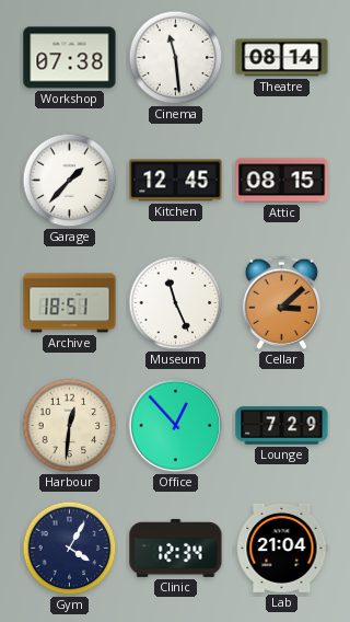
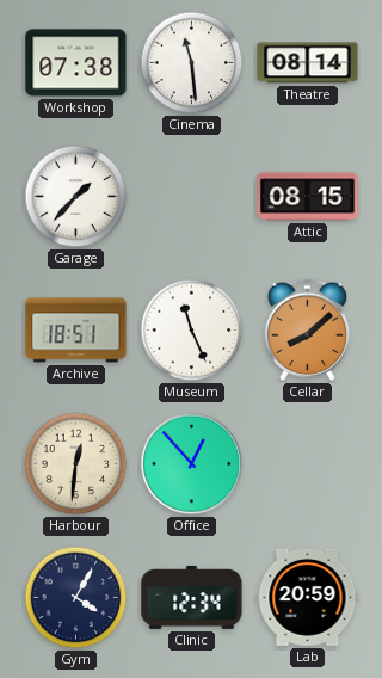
Kitchen: 12:45 -> none
Cellar: 3:08 -> 8:08
Lounge: 7:29 -> none
Lab: 21:04 -> 20:59
